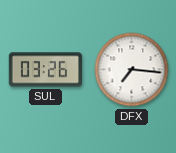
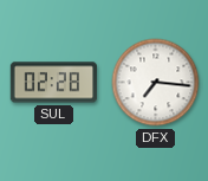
SUL: 03:26 -> 02:28
